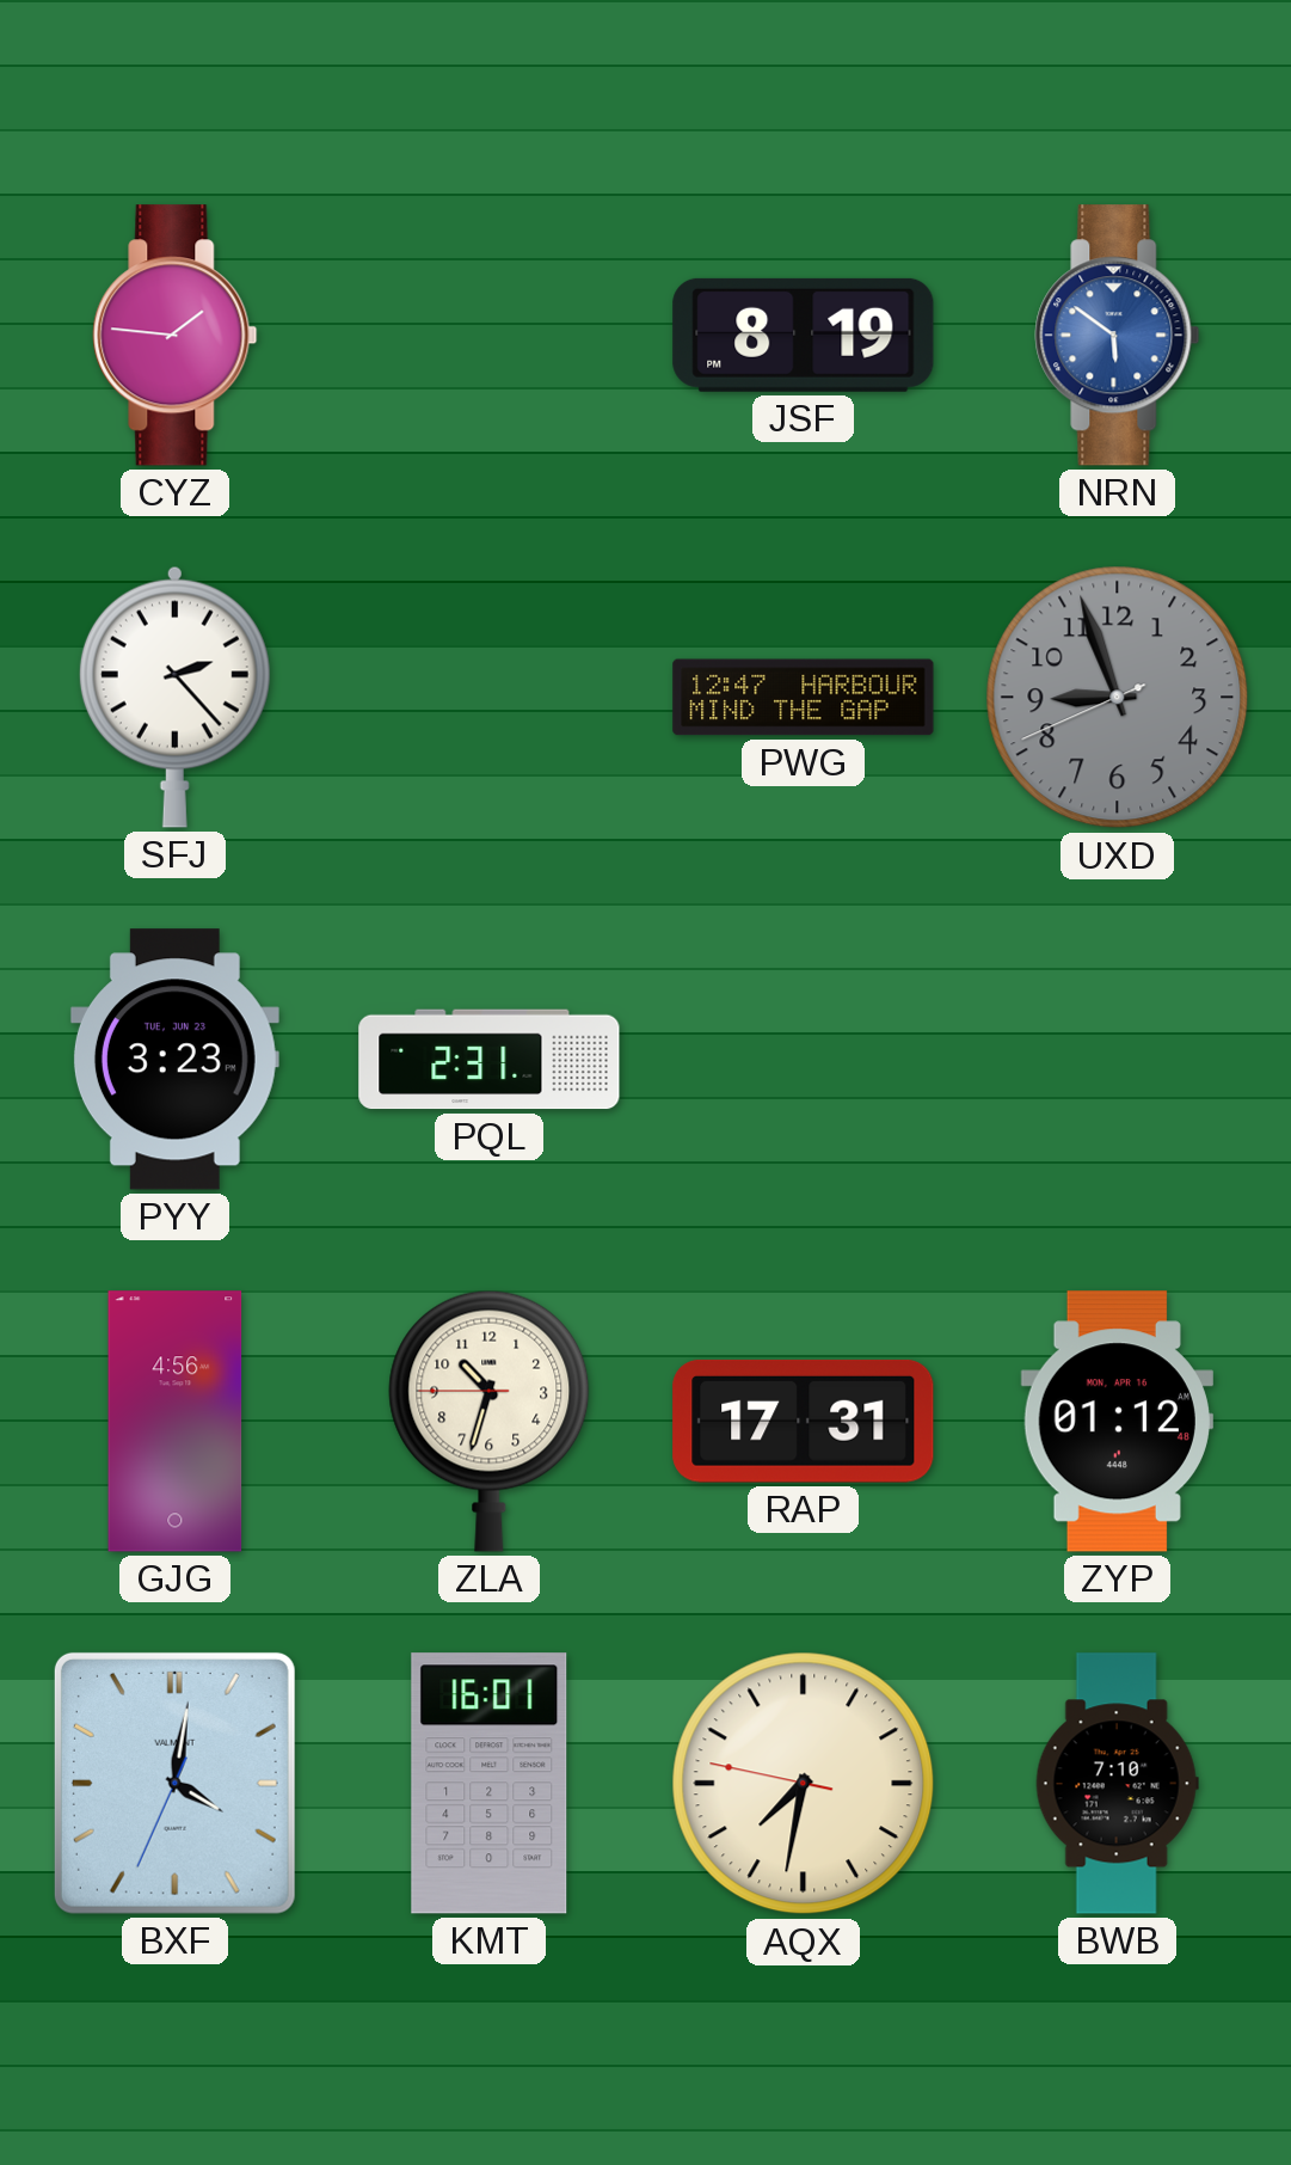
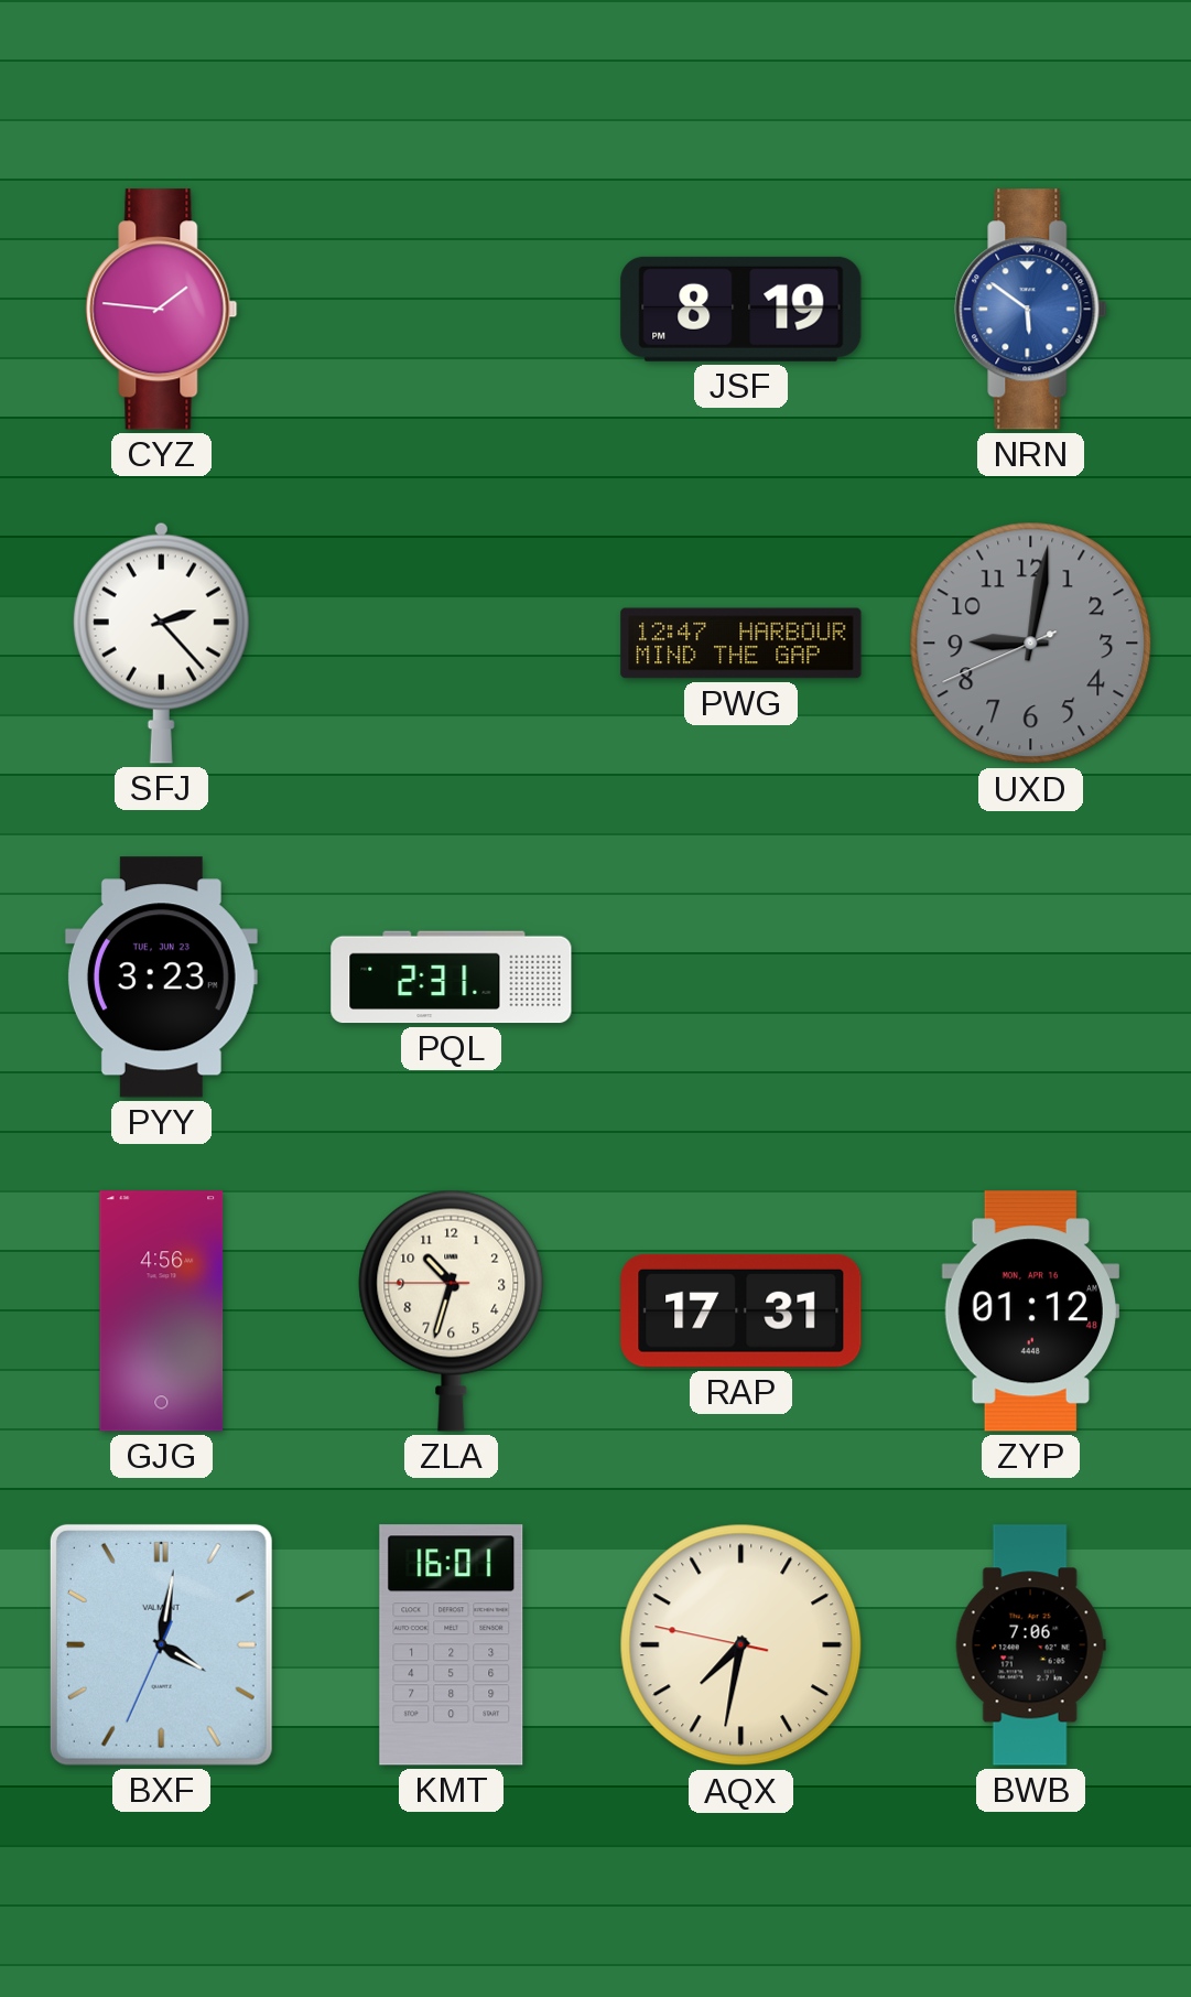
UXD: 8:56 -> 9:01
BWB: 7:10 -> 7:06
